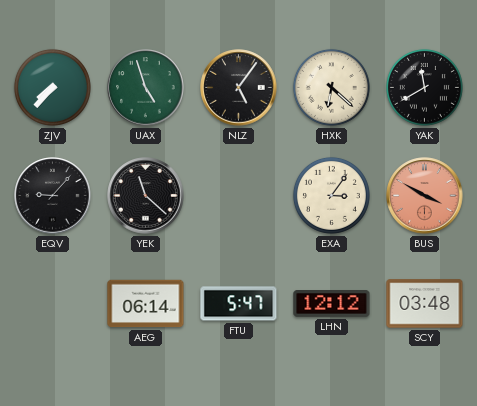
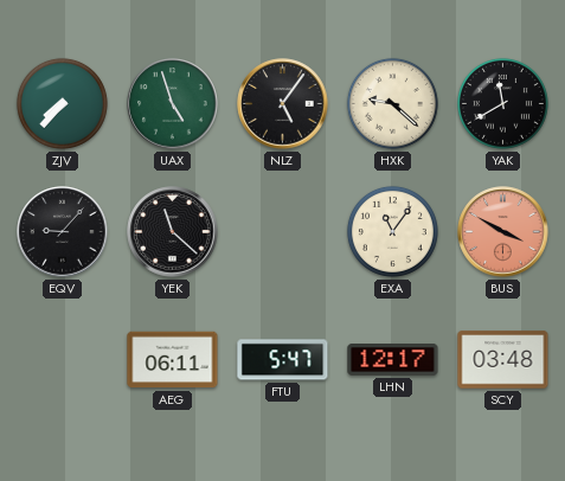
HXK: 6:22 -> 9:22
EXA: 3:06 -> 11:06
AEG: 06:14 -> 06:11
LHN: 12:12 -> 12:17
